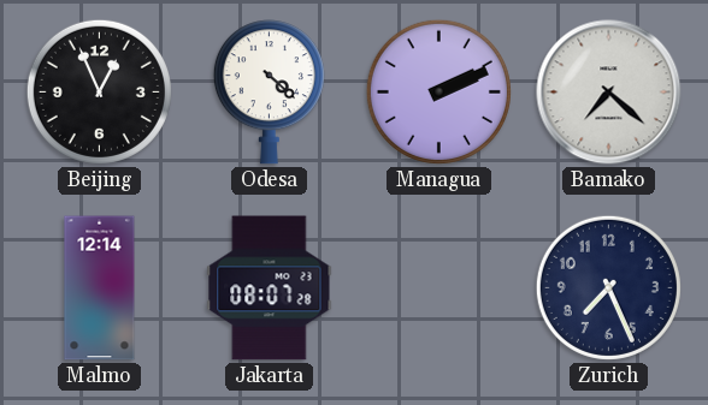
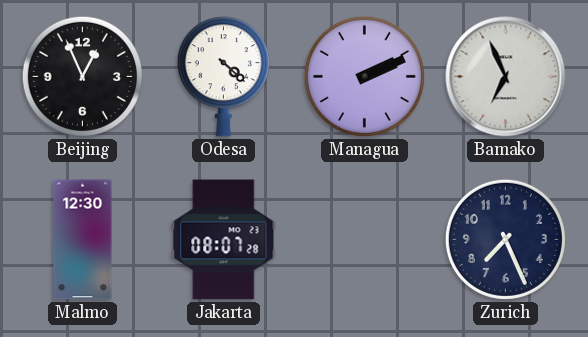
Bamako: 7:22 -> 6:56
Malmo: 12:14 -> 12:30
